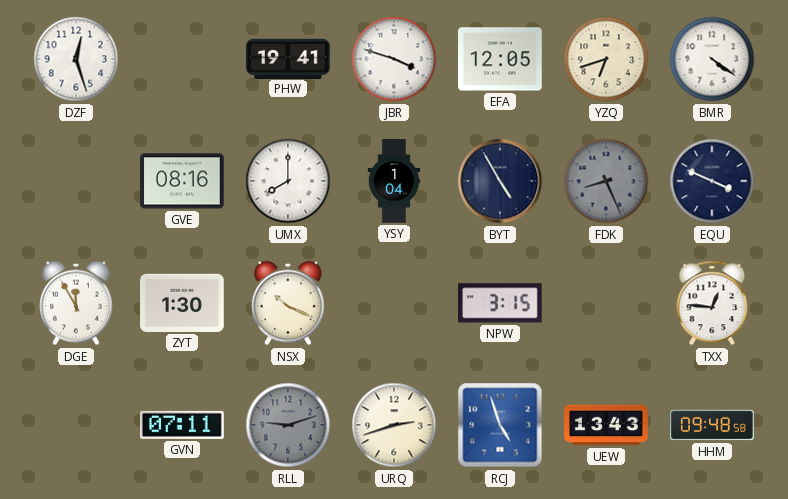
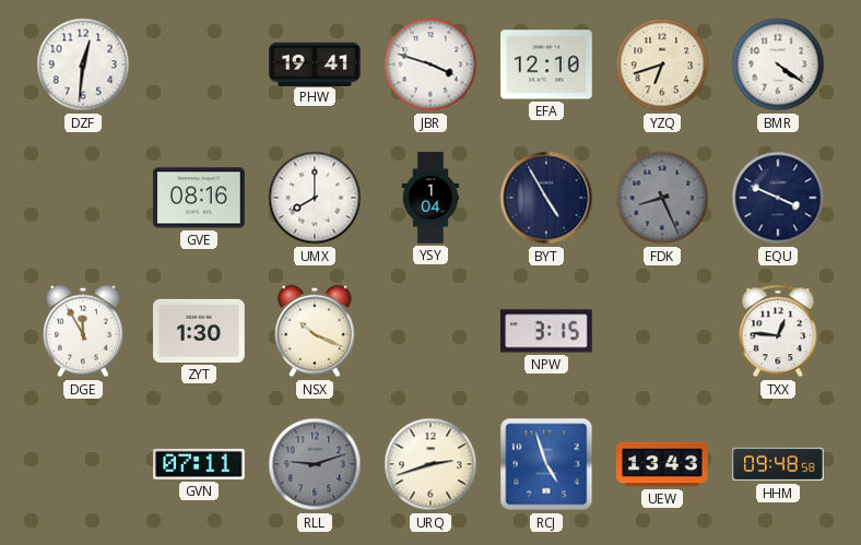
DZF: 12:27 -> 12:31
EFA: 12:05 -> 12:10
